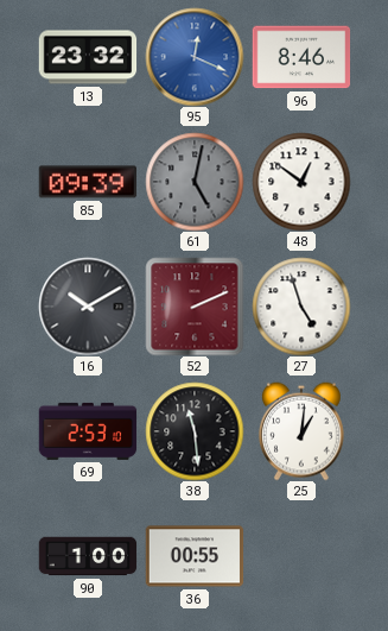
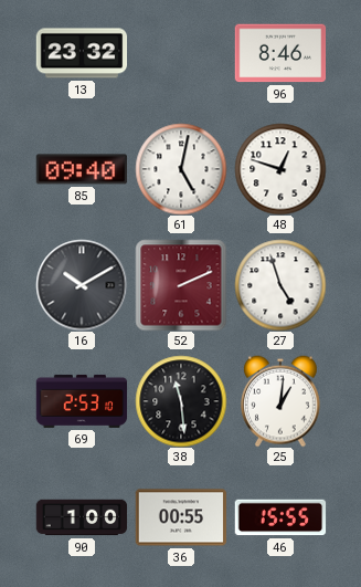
95: 12:19 -> none
85: 09:39 -> 09:40
61 dial: grey -> white
48: 12:51 -> 12:48
46: none -> 15:55
